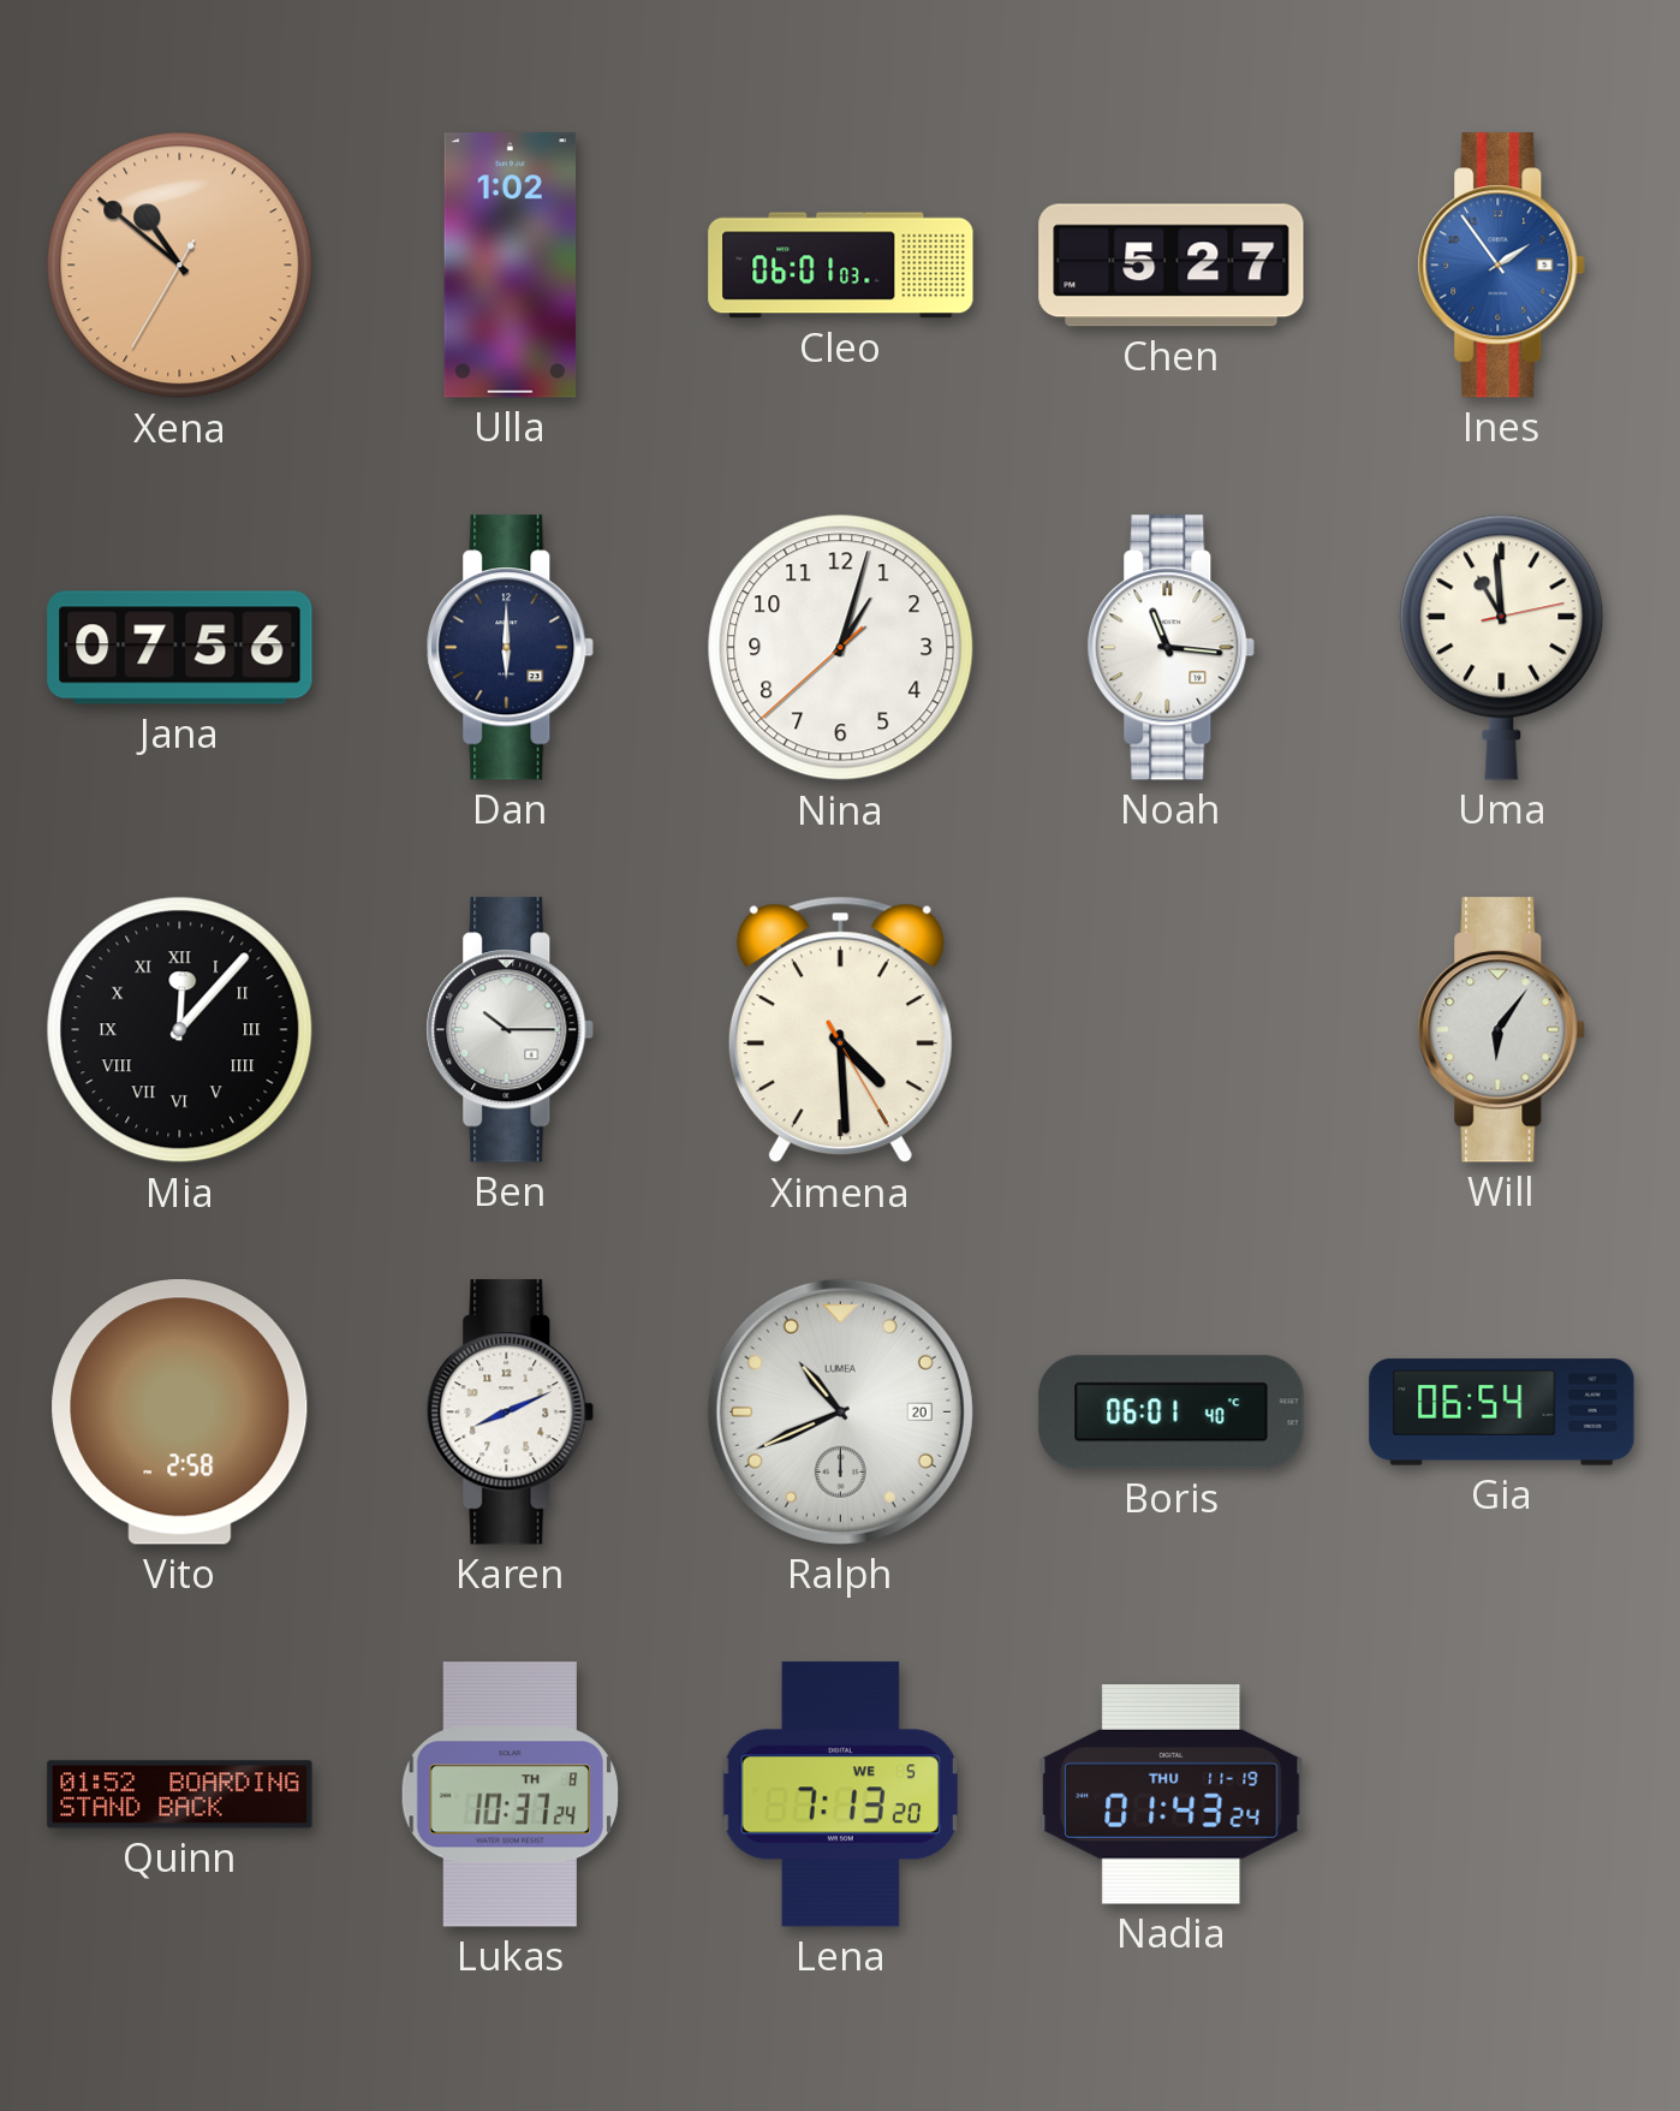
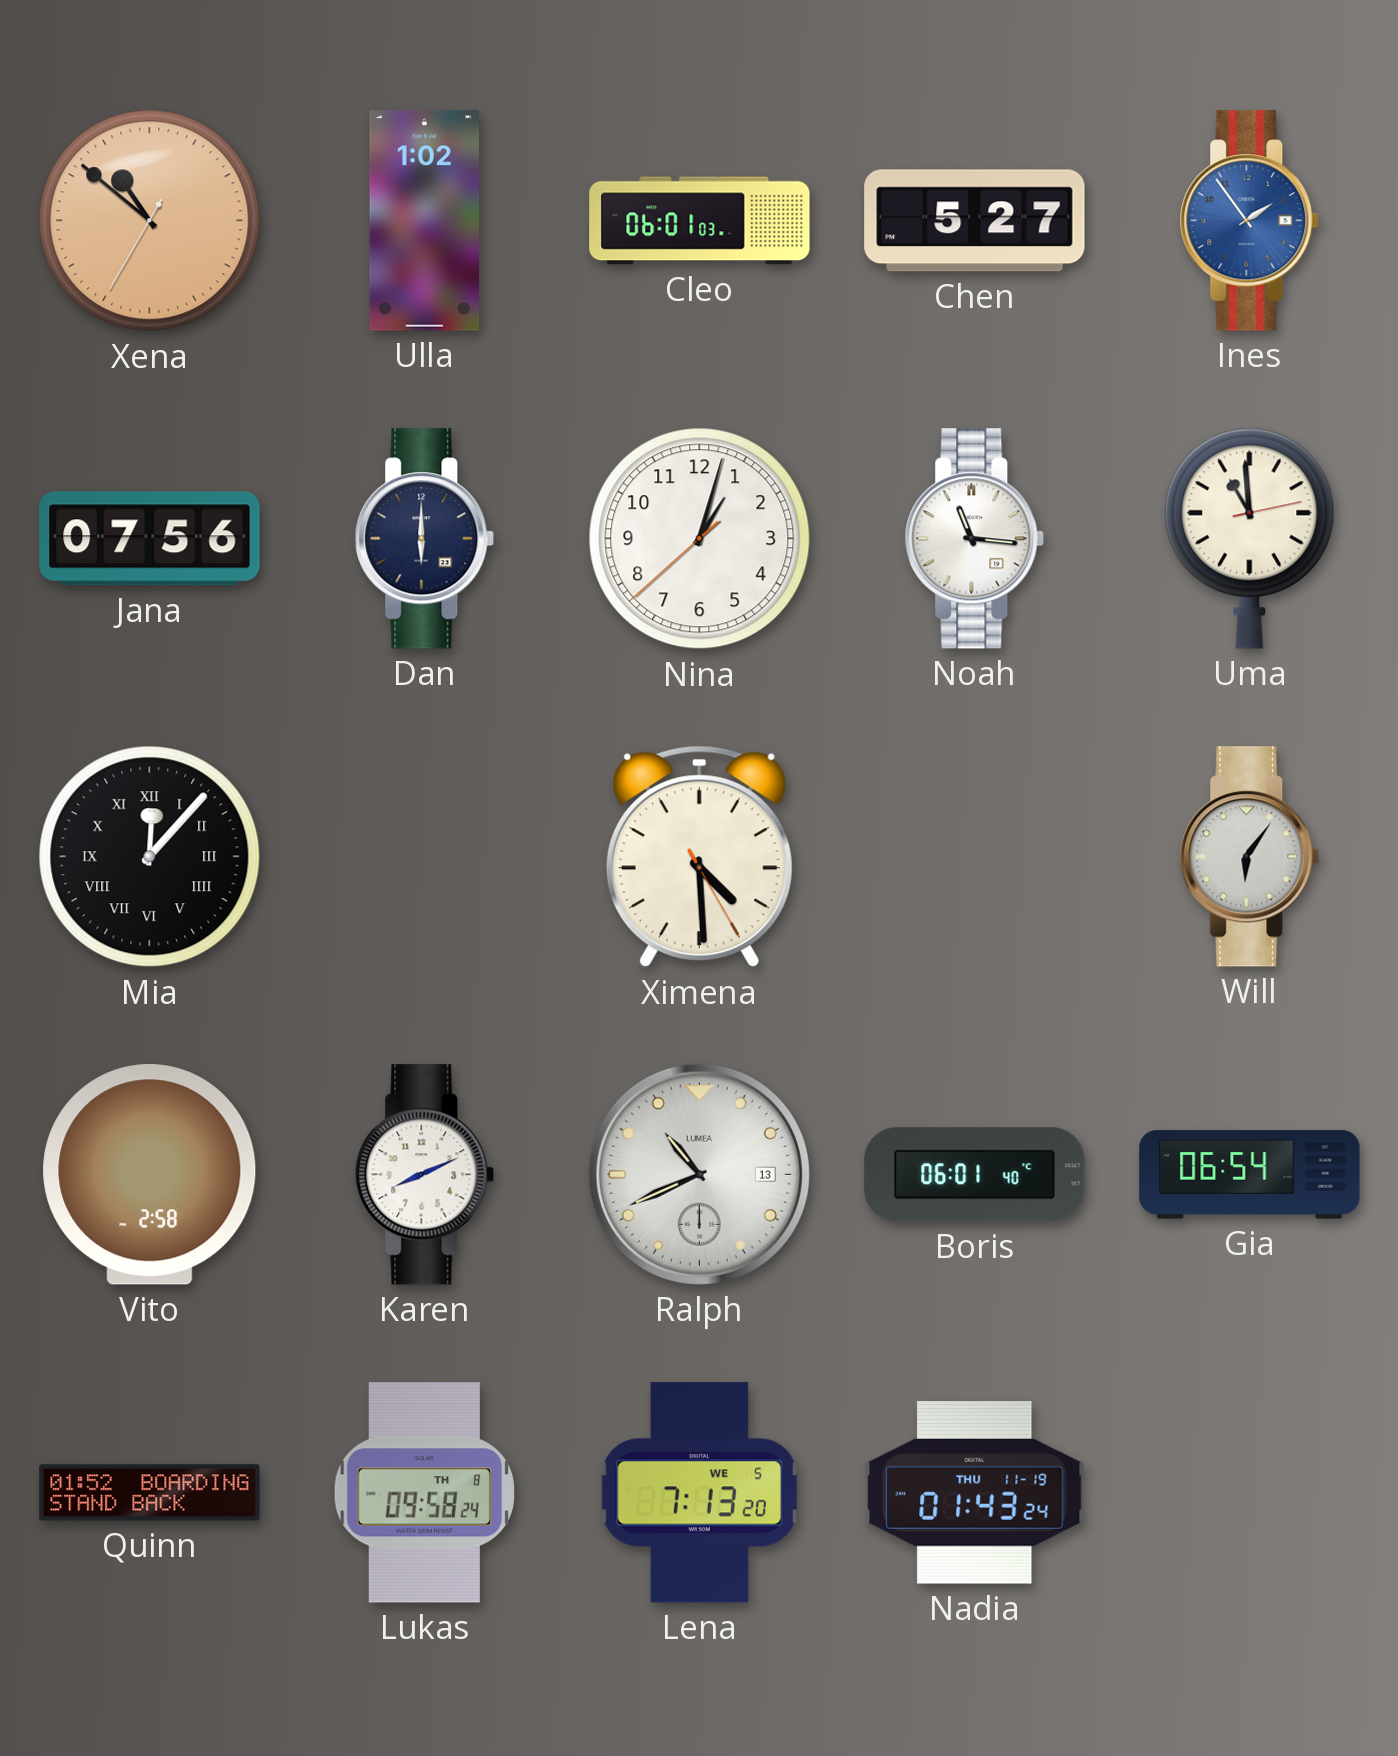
Ben: 10:15 -> none
Ralph date: 20 -> 13
Lukas: 10:37 -> 09:58
